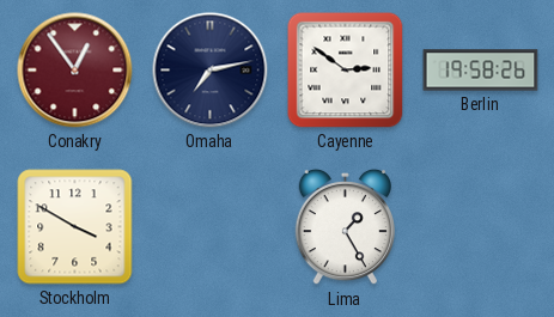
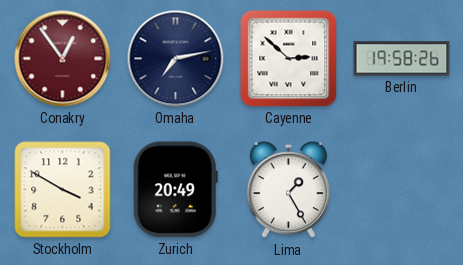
Cayenne: 2:51 -> 2:52
Zurich: none -> 20:49
